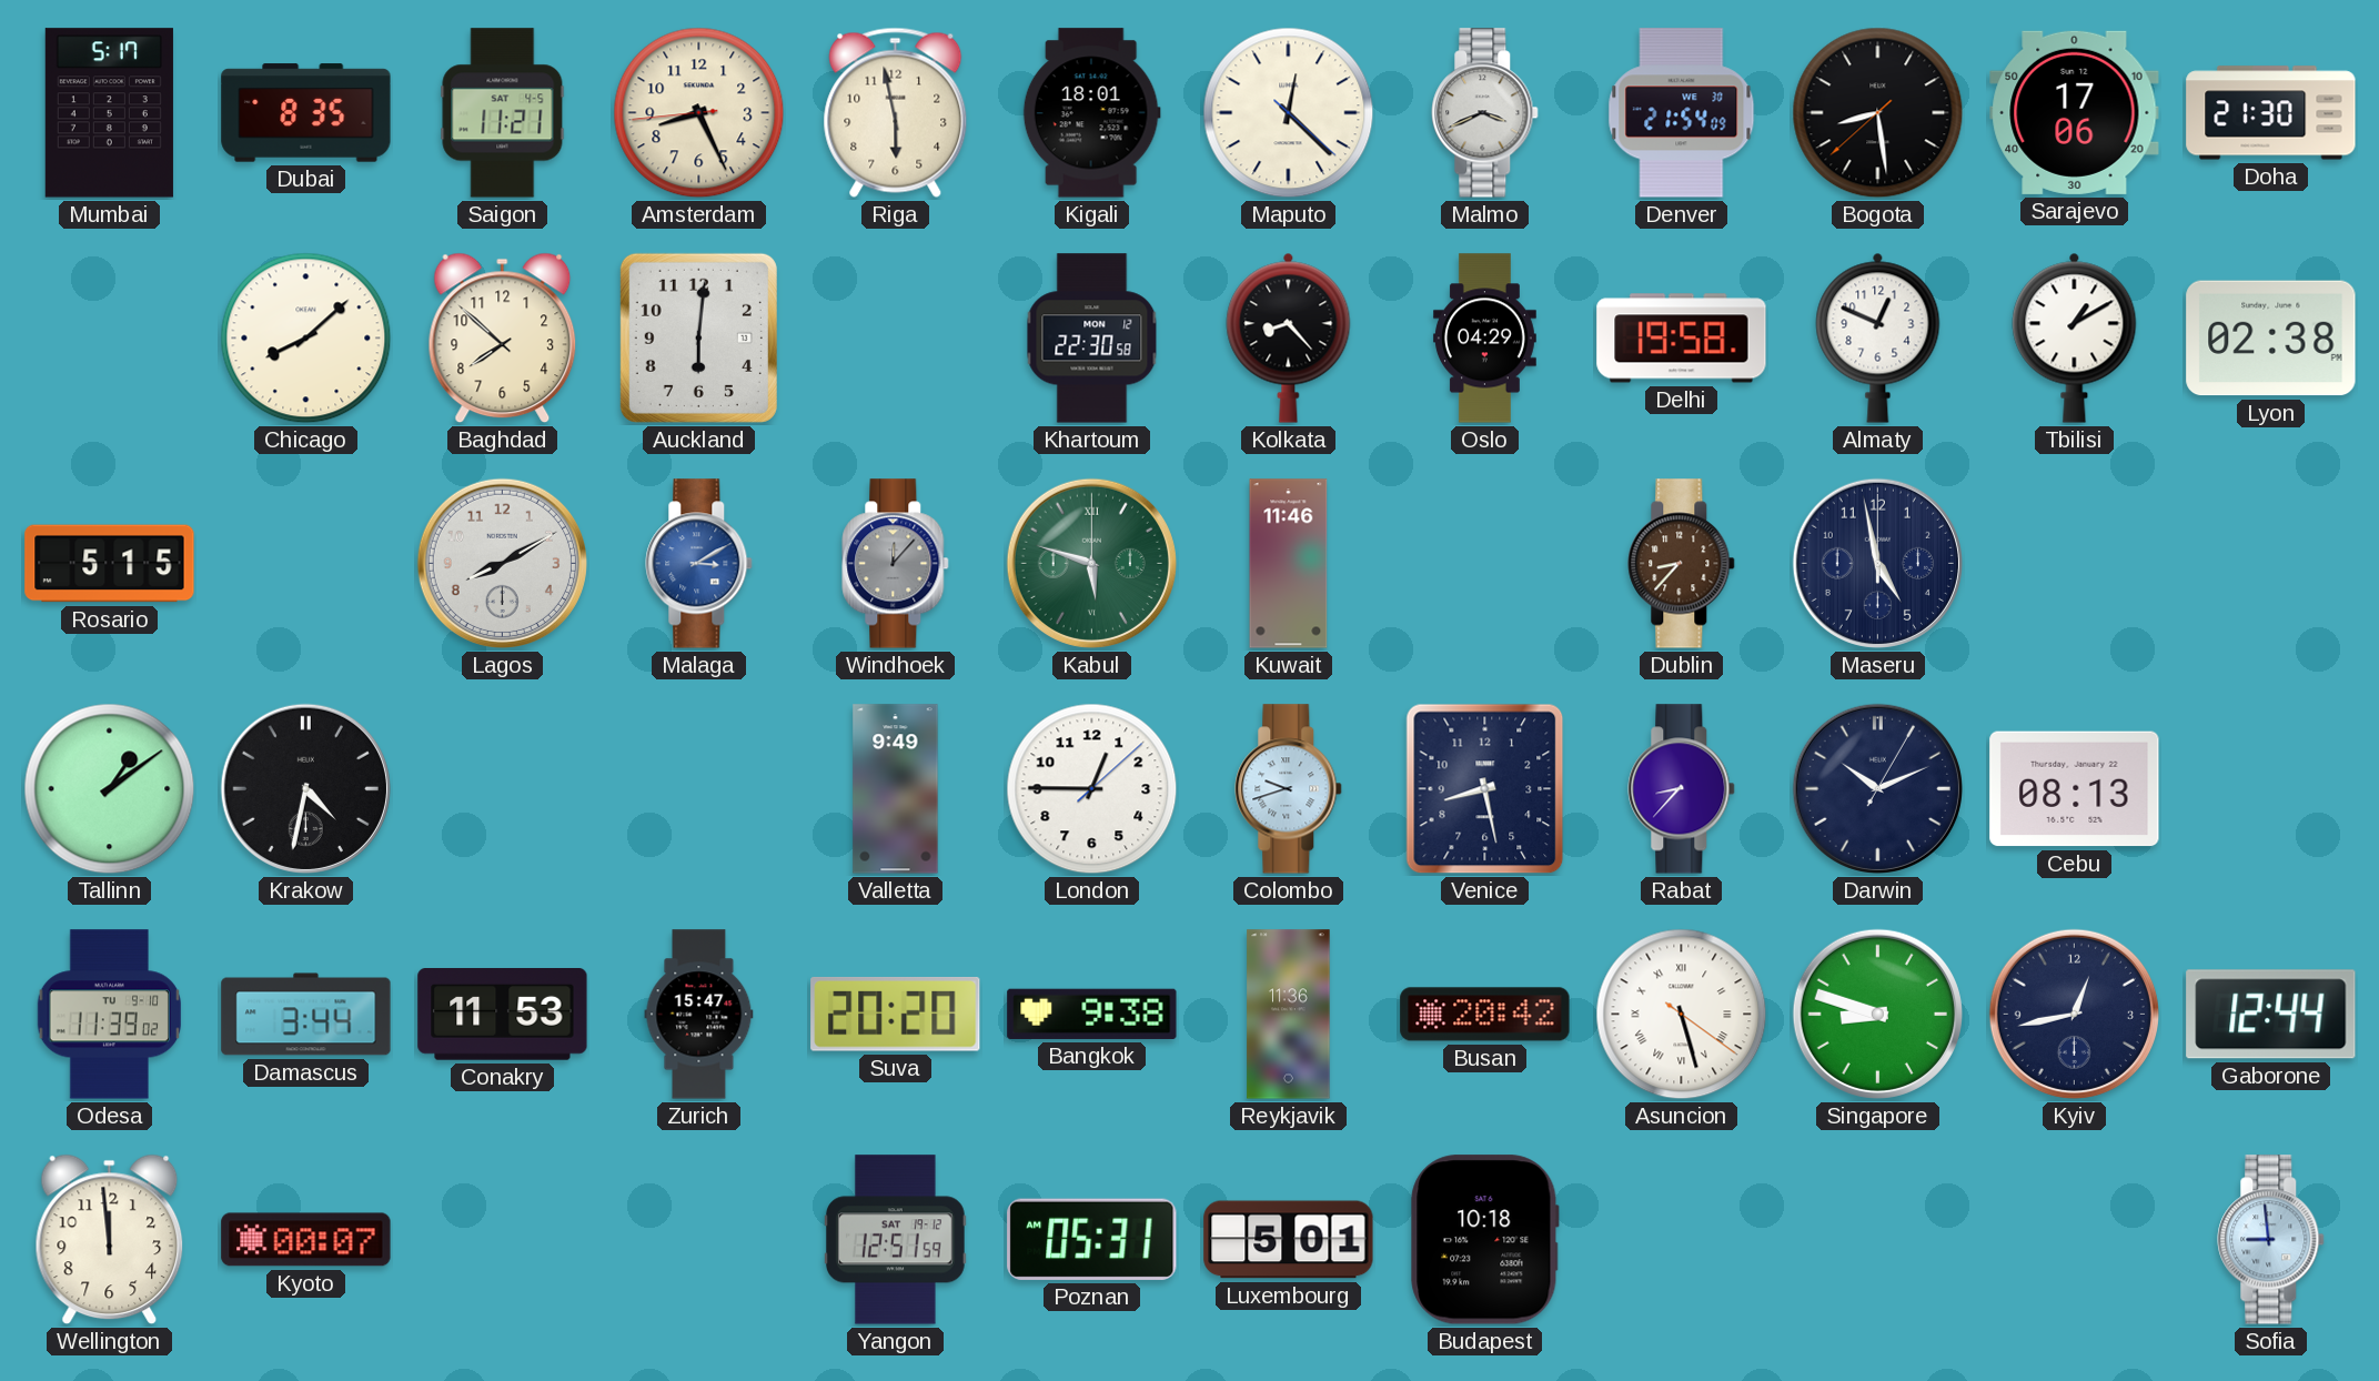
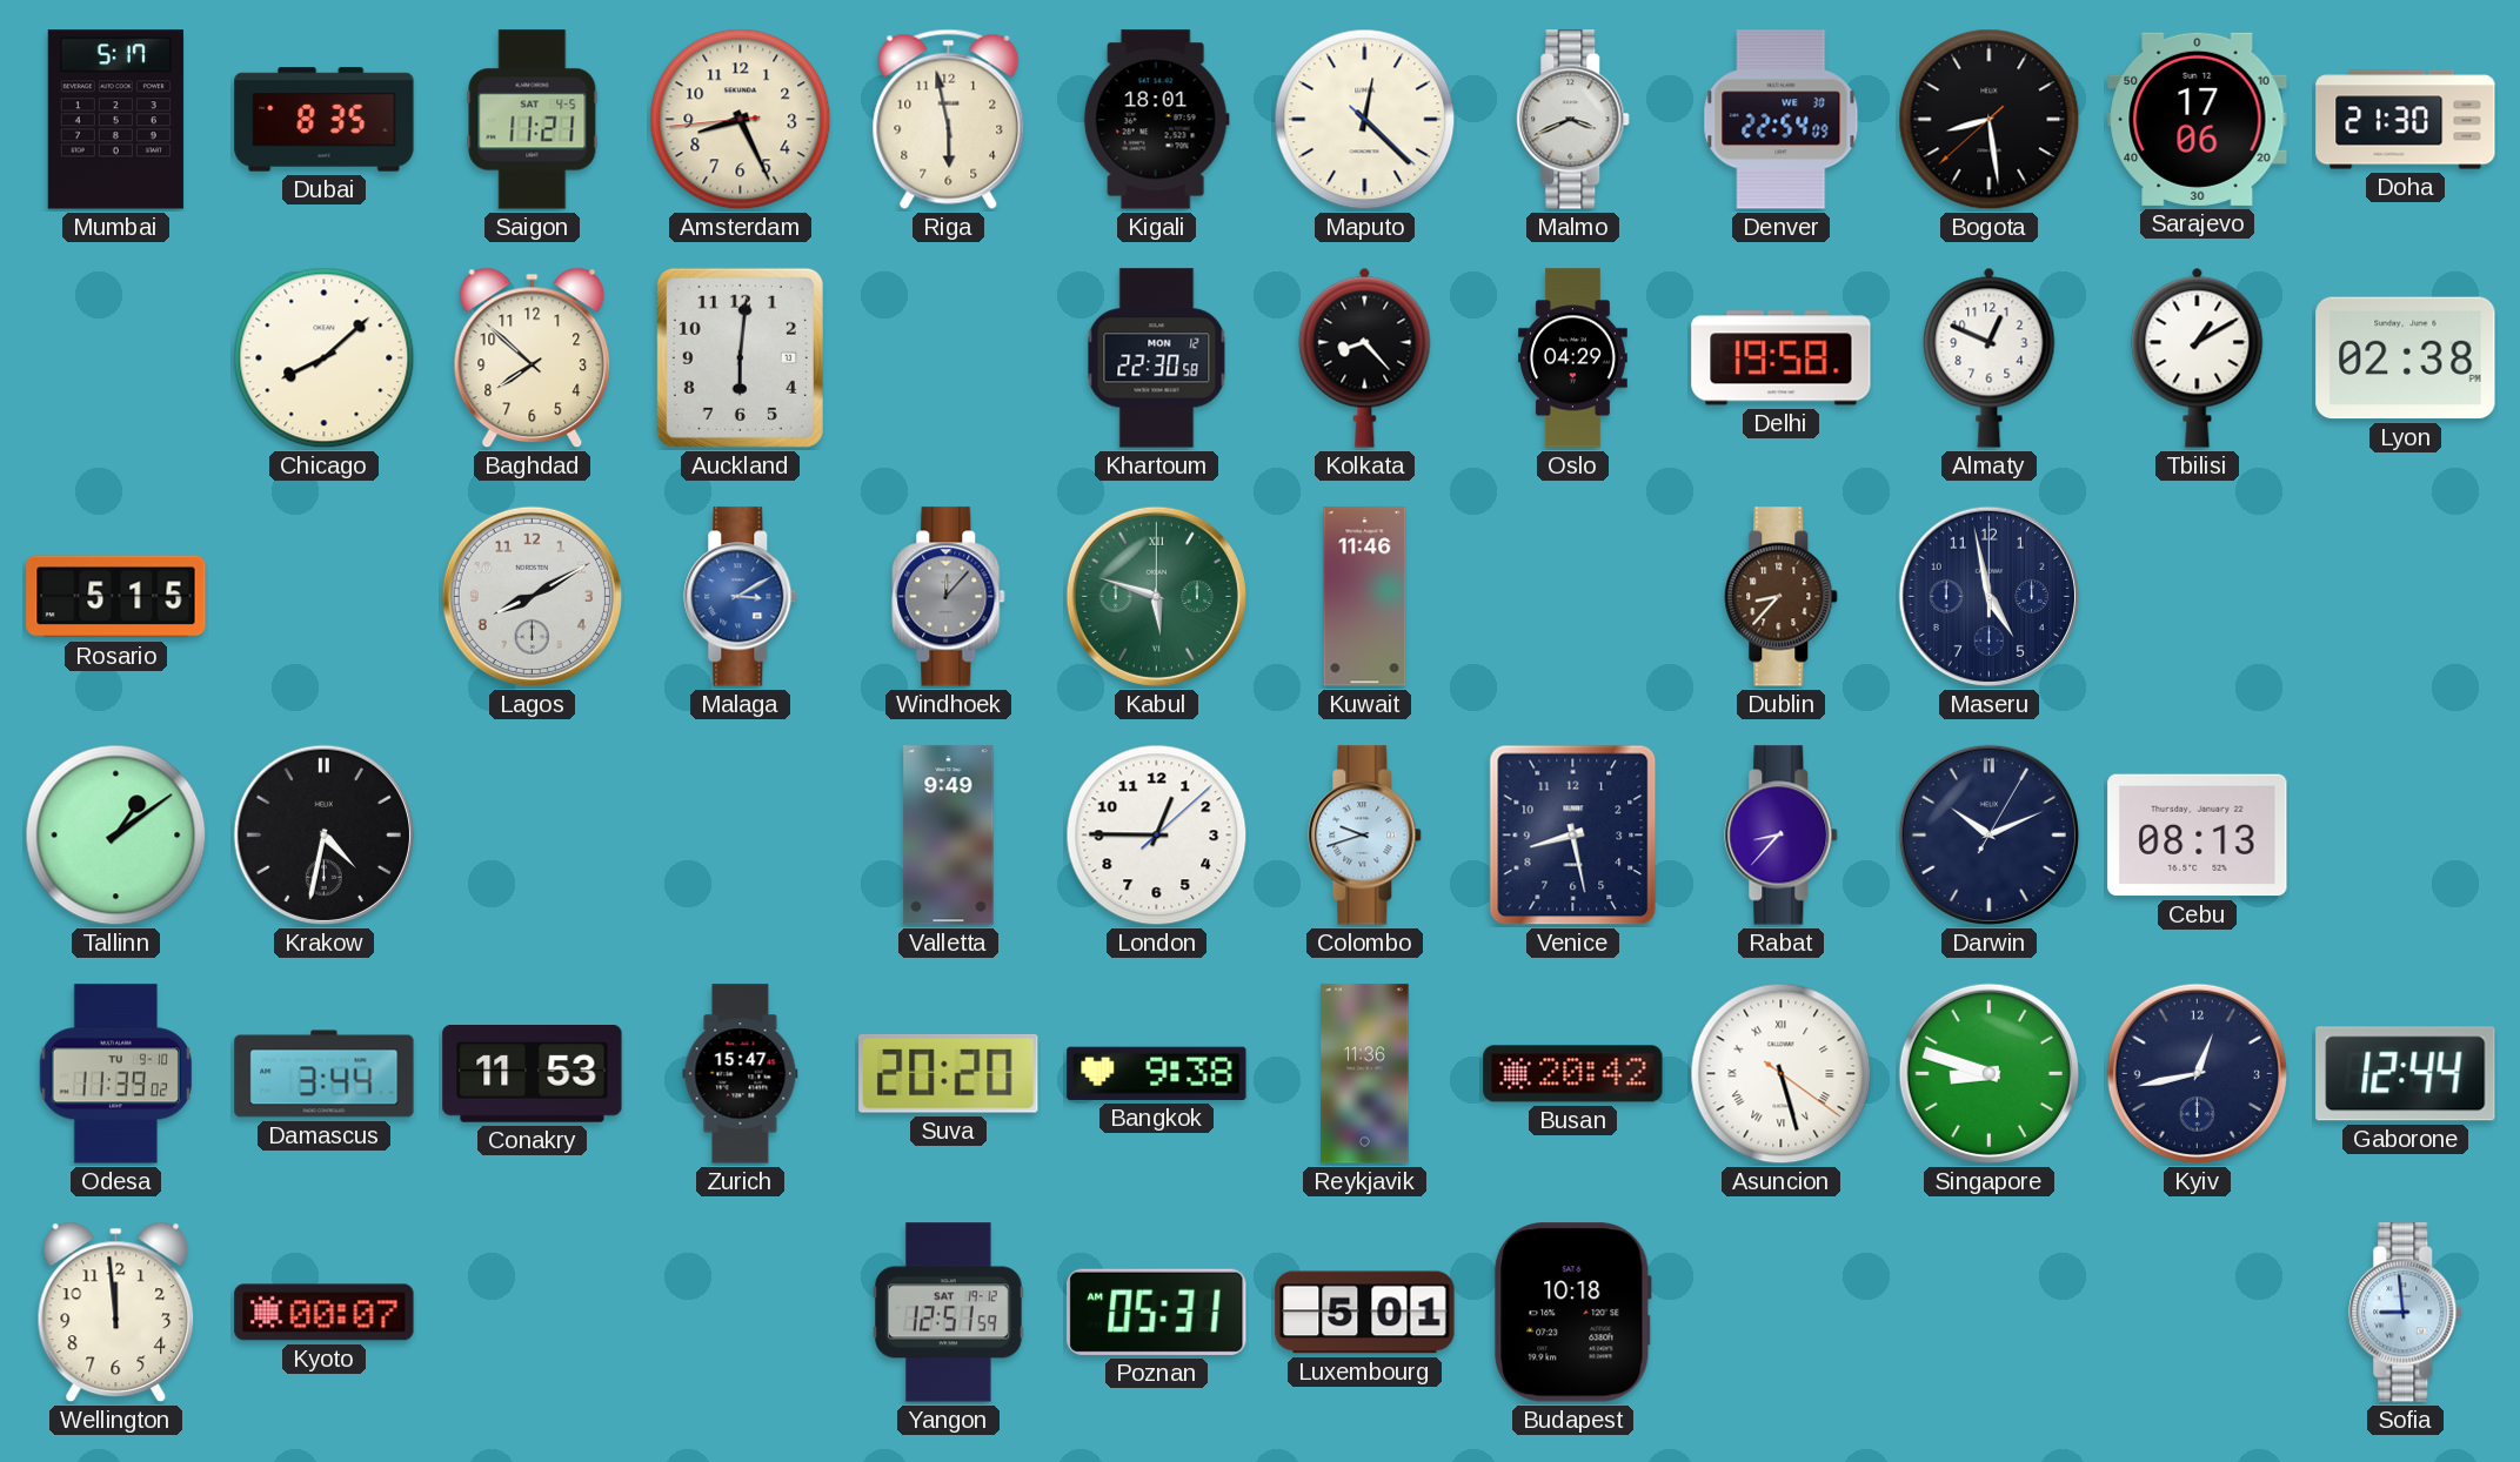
Denver: 21:54 -> 22:54
